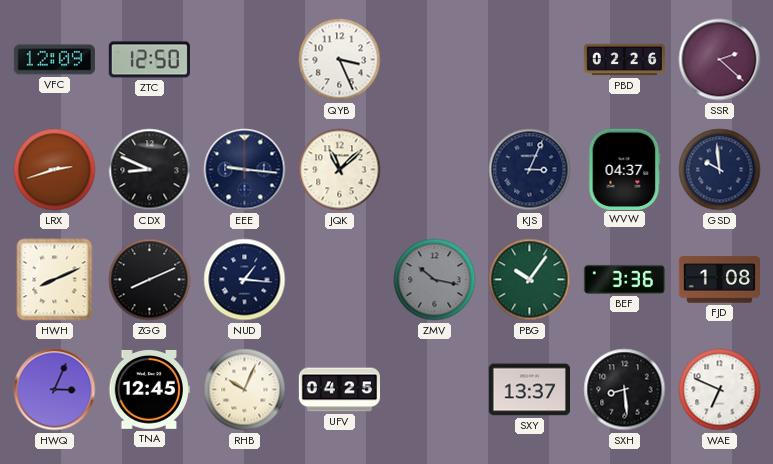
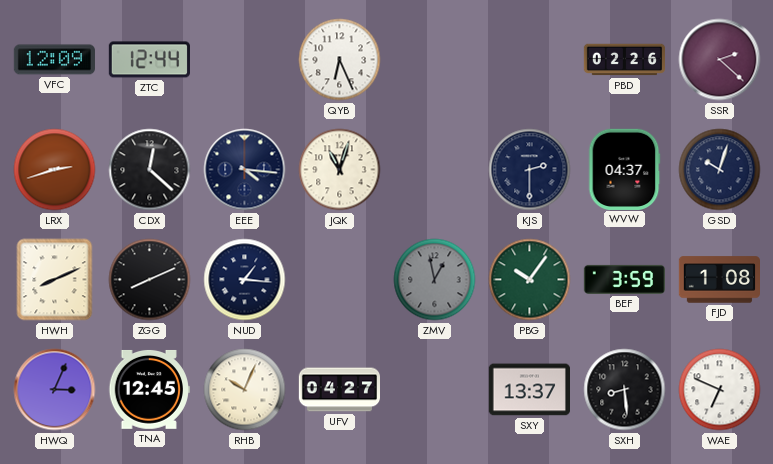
ZTC: 12:50 -> 12:44
QYB: 3:26 -> 6:26
CDX: 8:49 -> 12:22
EEE: 9:16 -> 4:16
JQK: 11:08 -> 11:03
KJS: 3:04 -> 2:30
GSD: 9:59 -> 10:03
ZMV: 10:17 -> 12:58
BEF: 3:36 -> 3:59
UFV: 04:25 -> 04:27
